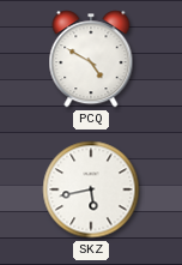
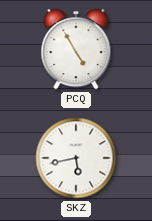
PCQ: 4:50 -> 4:55
